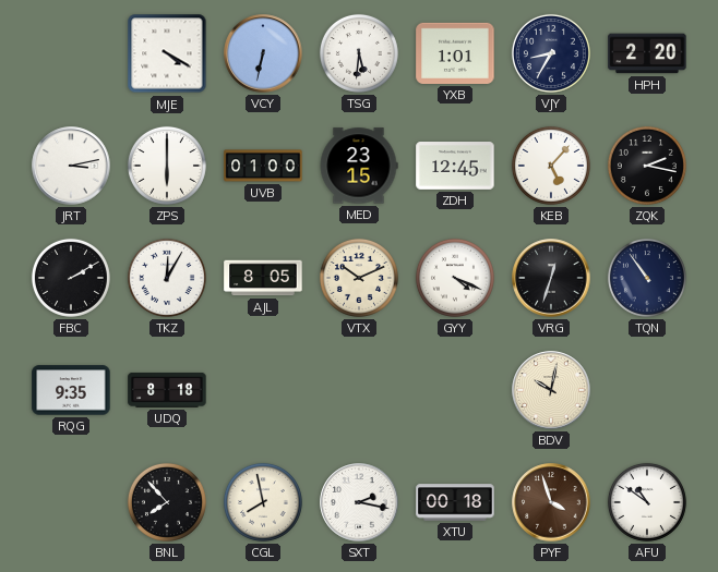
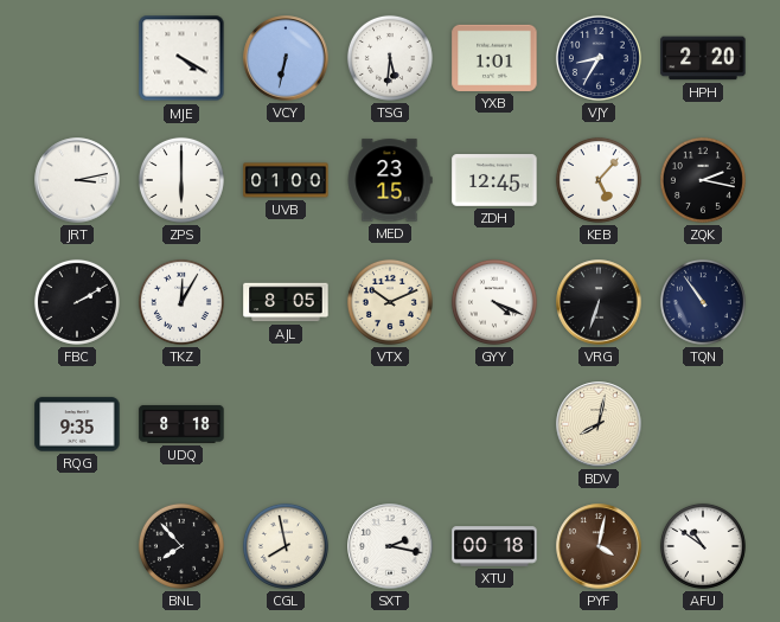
VRG: 12:33 -> 6:33
BDV: 10:02 -> 8:02
PYF: 3:57 -> 4:02
